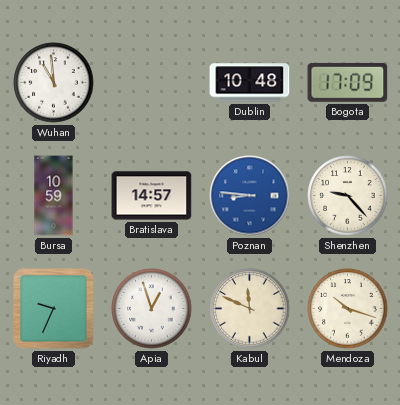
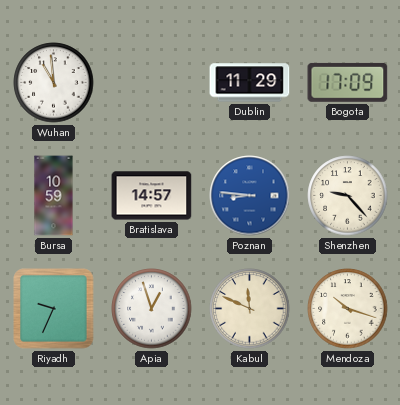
Dublin: 10:48 -> 11:29
